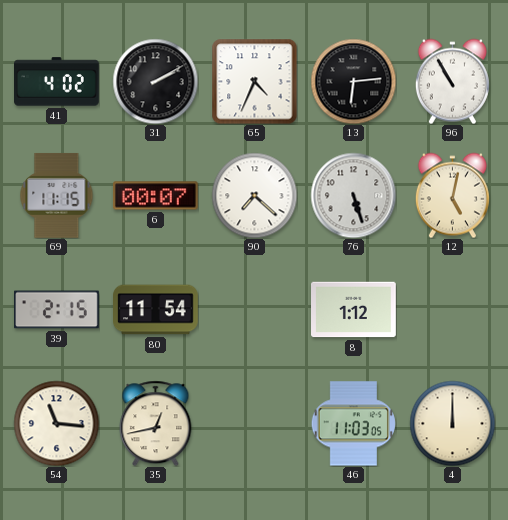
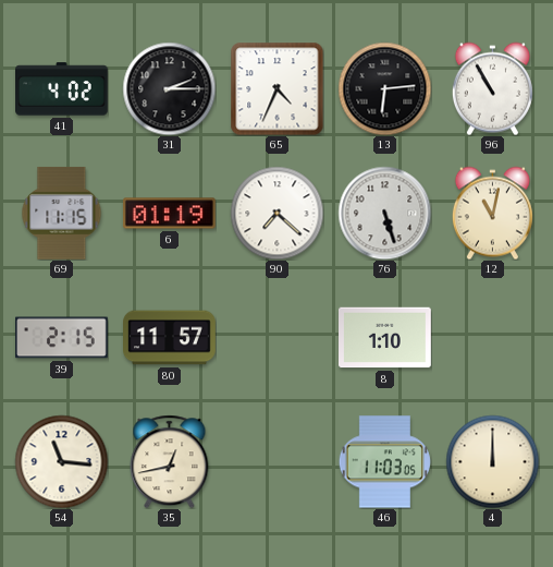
31: 2:10 -> 2:15
6: 00:07 -> 01:19
12: 5:02 -> 11:02
80: 11:54 -> 11:57
8: 1:12 -> 1:10
